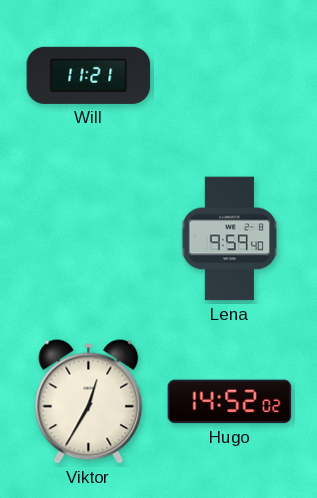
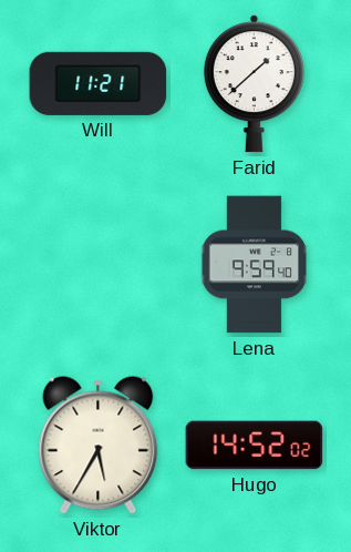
Farid: none -> 1:38
Viktor: 12:35 -> 5:35
